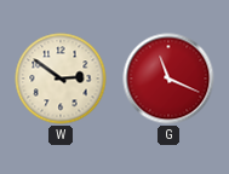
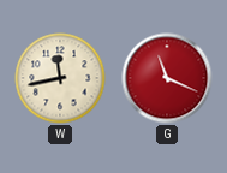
W: 2:51 -> 11:43
